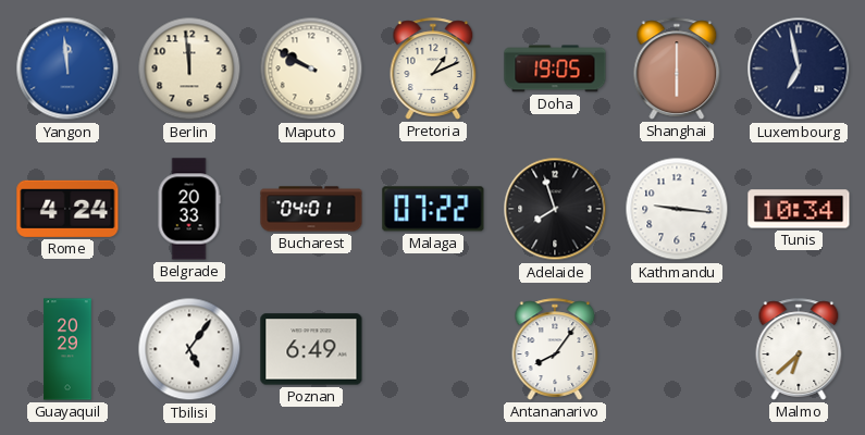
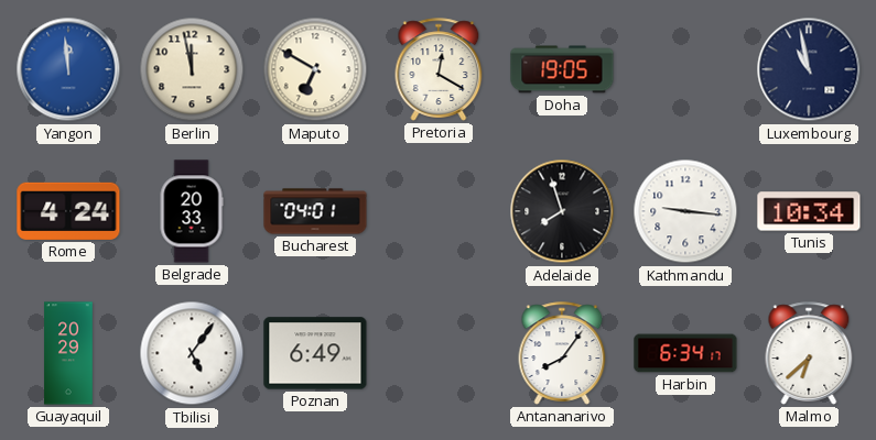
Berlin: 11:59 -> 11:58
Maputo: 9:50 -> 6:50
Pretoria: 1:11 -> 12:20
Shanghai: 6:00 -> none
Luxembourg: 6:58 -> 10:58
Malaga: 07:22 -> none
Harbin: none -> 6:34
